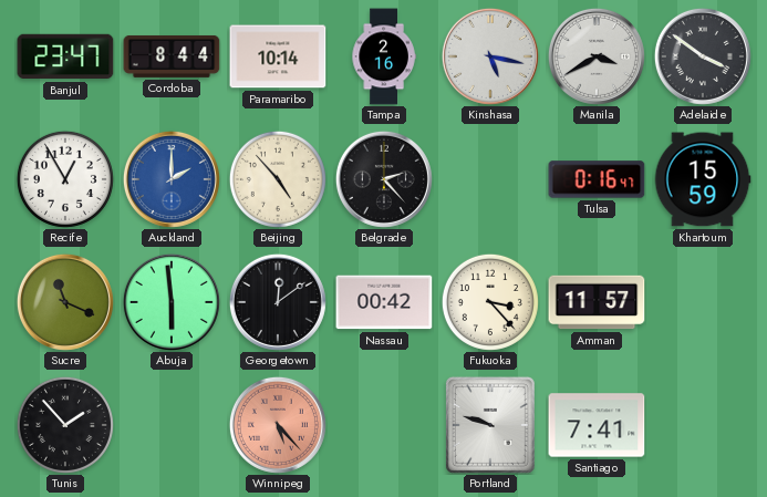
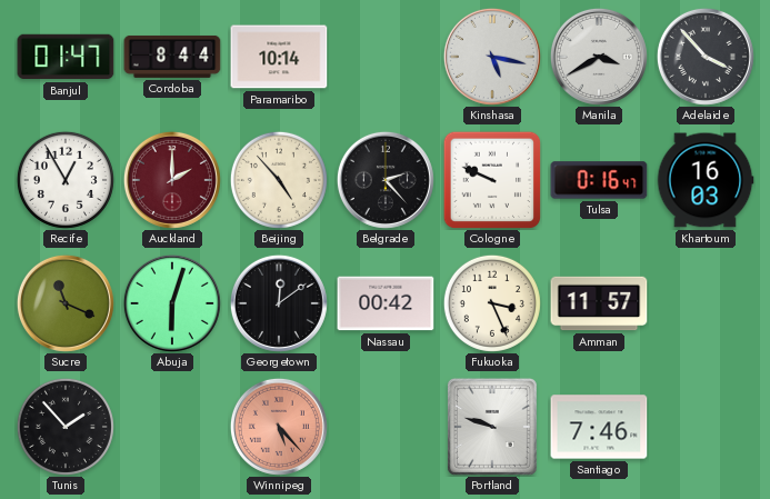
Banjul: 23:47 -> 01:47
Tampa: 2:16 -> none
Adelaide: 3:51 -> 3:53
Auckland dial: blue -> burgundy
Cologne: none -> 9:49
Khartoum: 15:59 -> 16:03
Abuja: 5:59 -> 6:03
Fukuoka: 3:23 -> 3:26
Santiago: 7:41 -> 7:46
